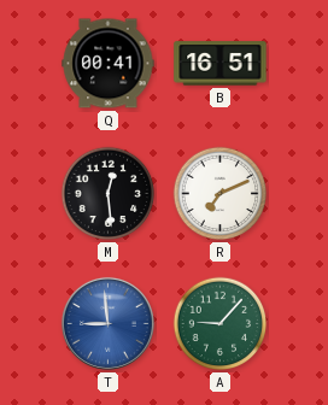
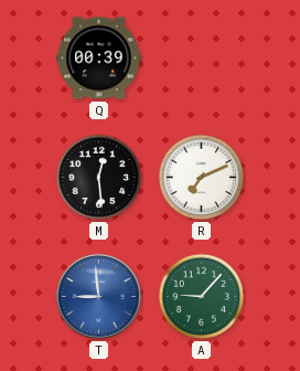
Q: 00:41 -> 00:39
B: 16:51 -> none
